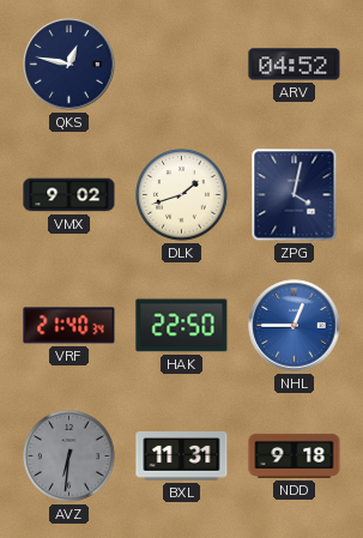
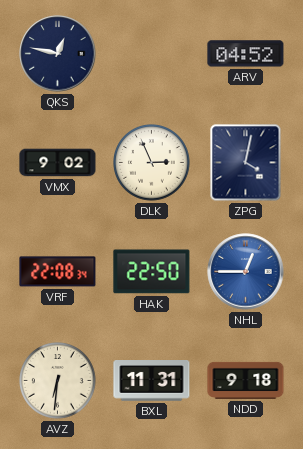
DLK: 1:42 -> 2:56
VRF: 21:40 -> 22:08
AVZ dial: grey -> cream
